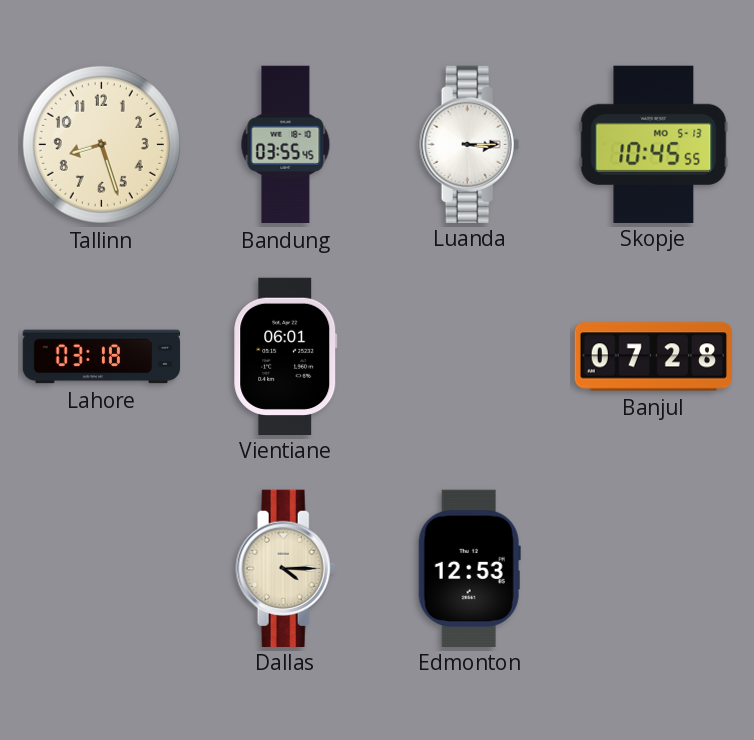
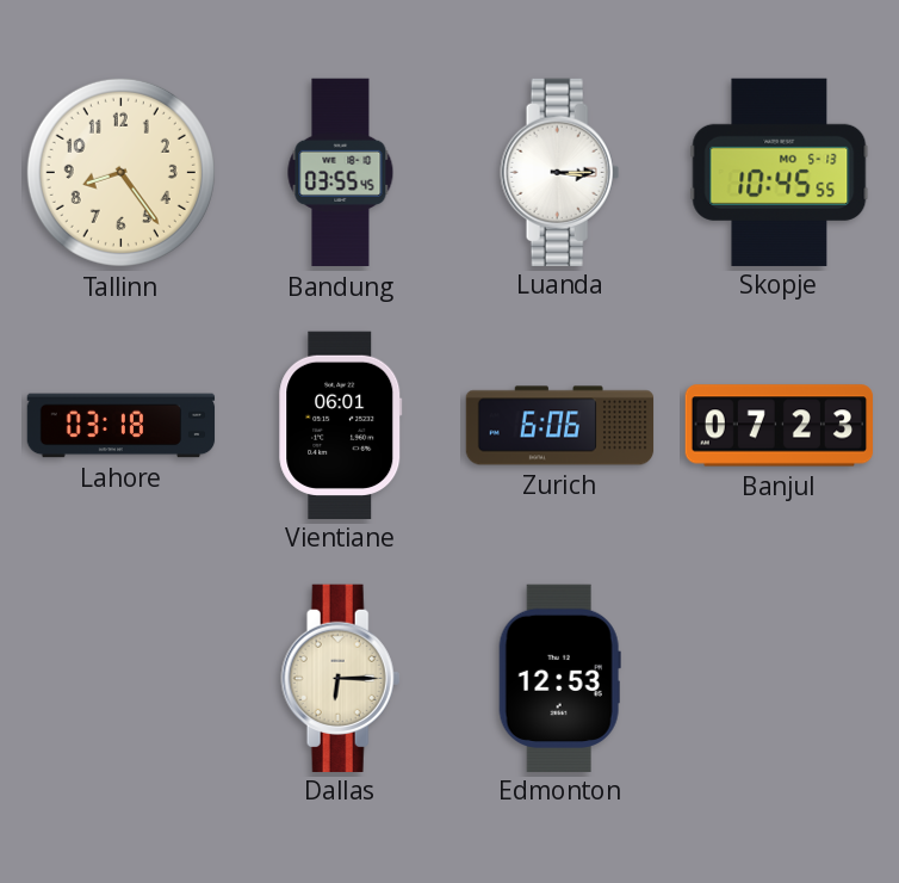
Tallinn: 8:27 -> 8:24
Zurich: none -> 6:06
Banjul: 07:28 -> 07:23
Dallas: 4:15 -> 6:15
